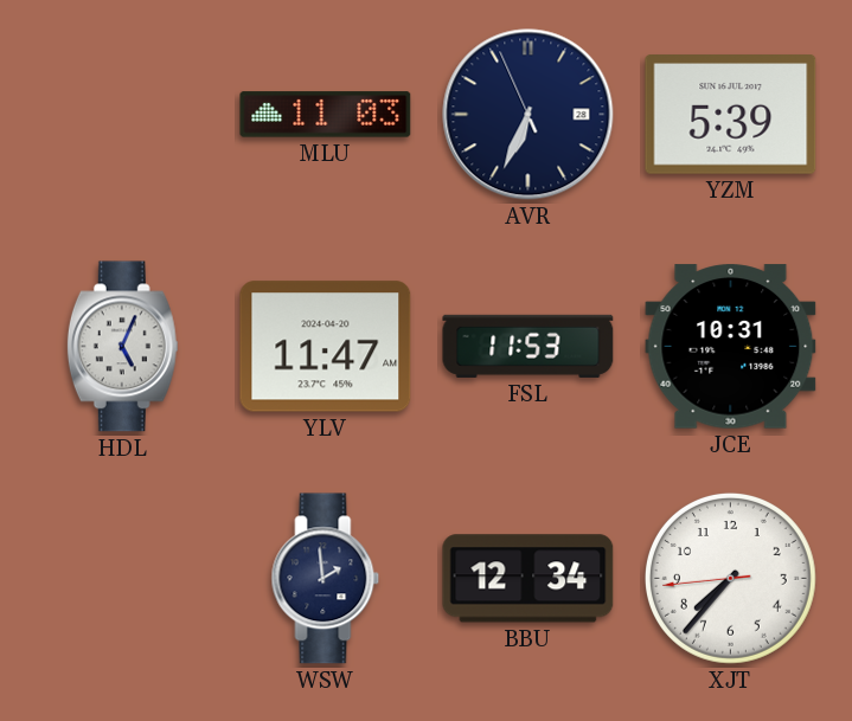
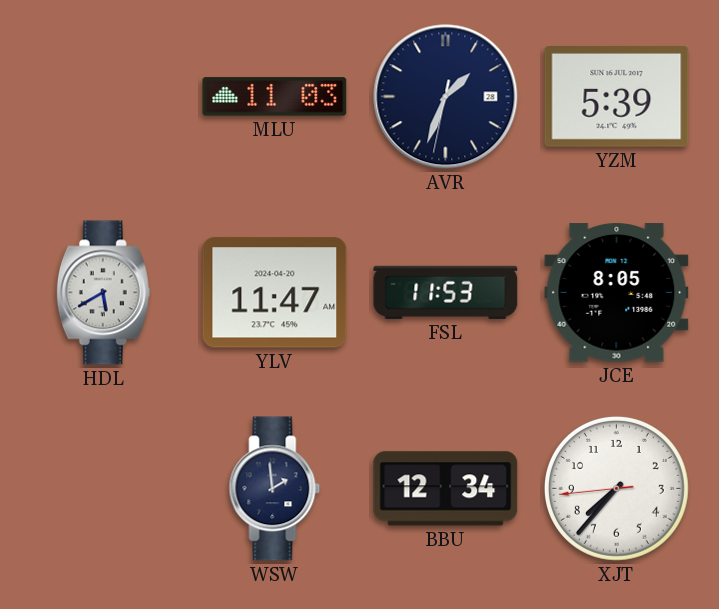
AVR: 6:33 -> 1:33
HDL: 5:04 -> 5:40
JCE: 10:31 -> 8:05
